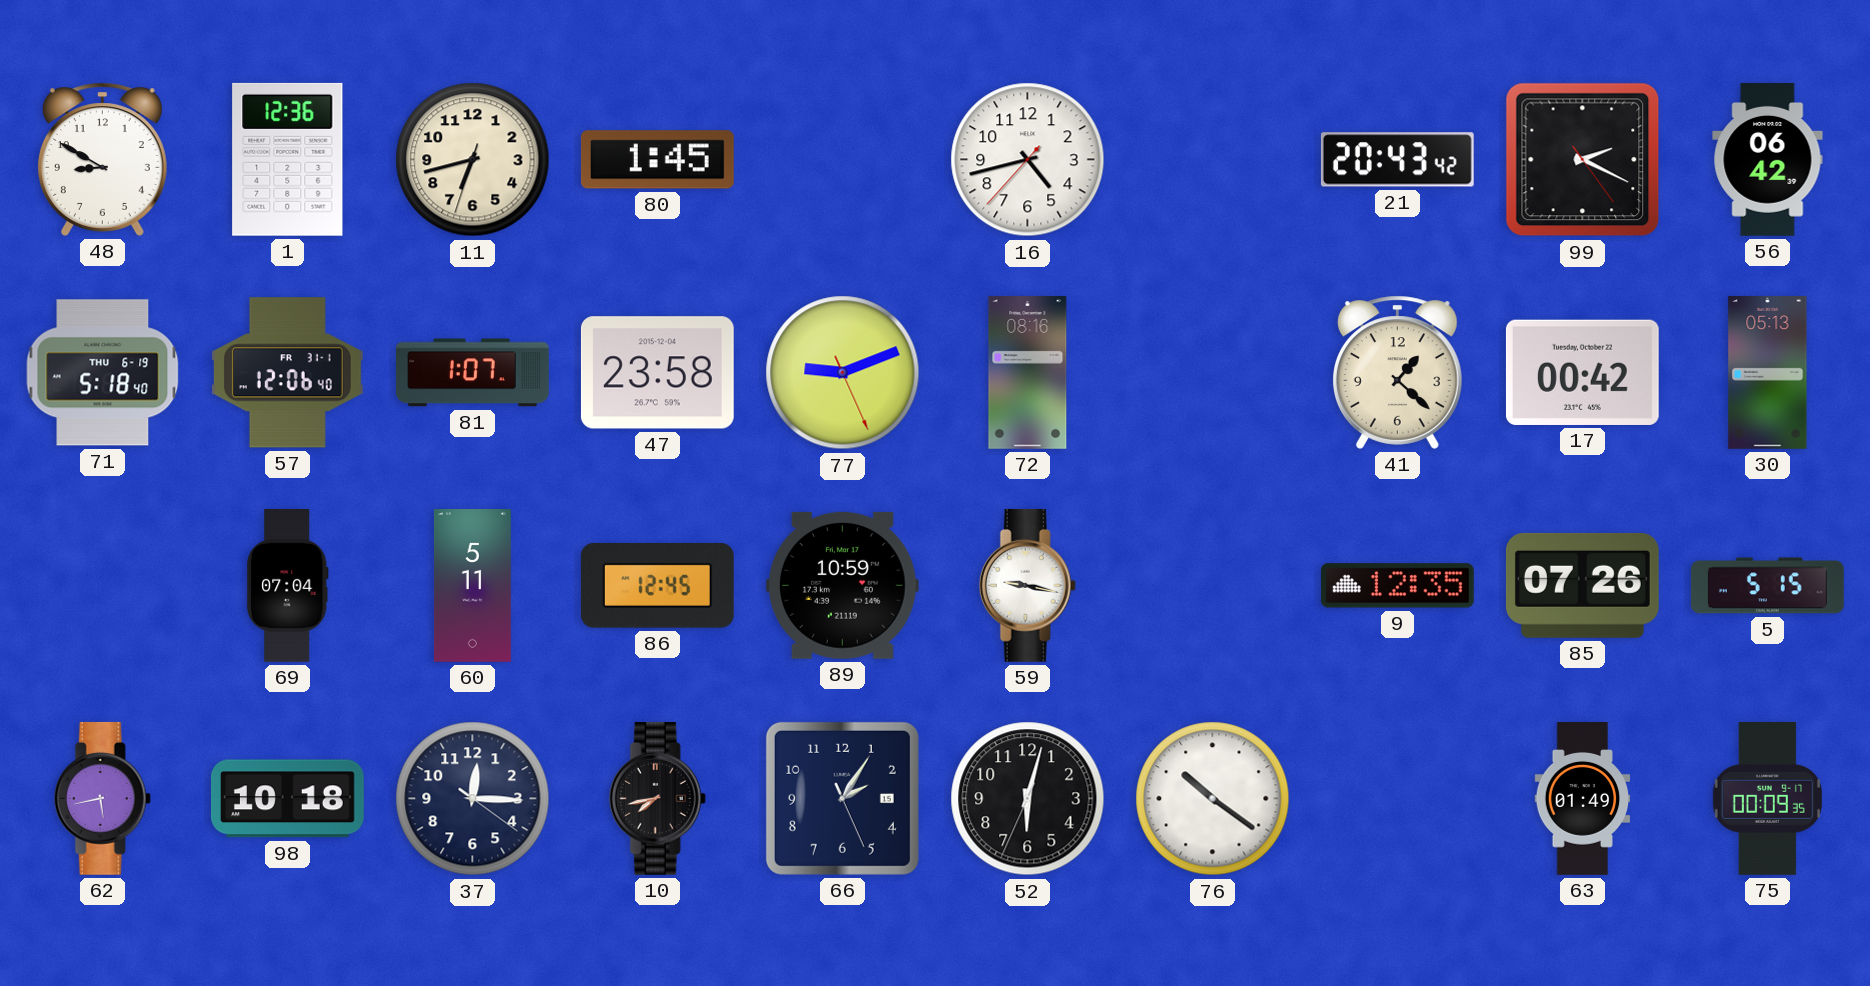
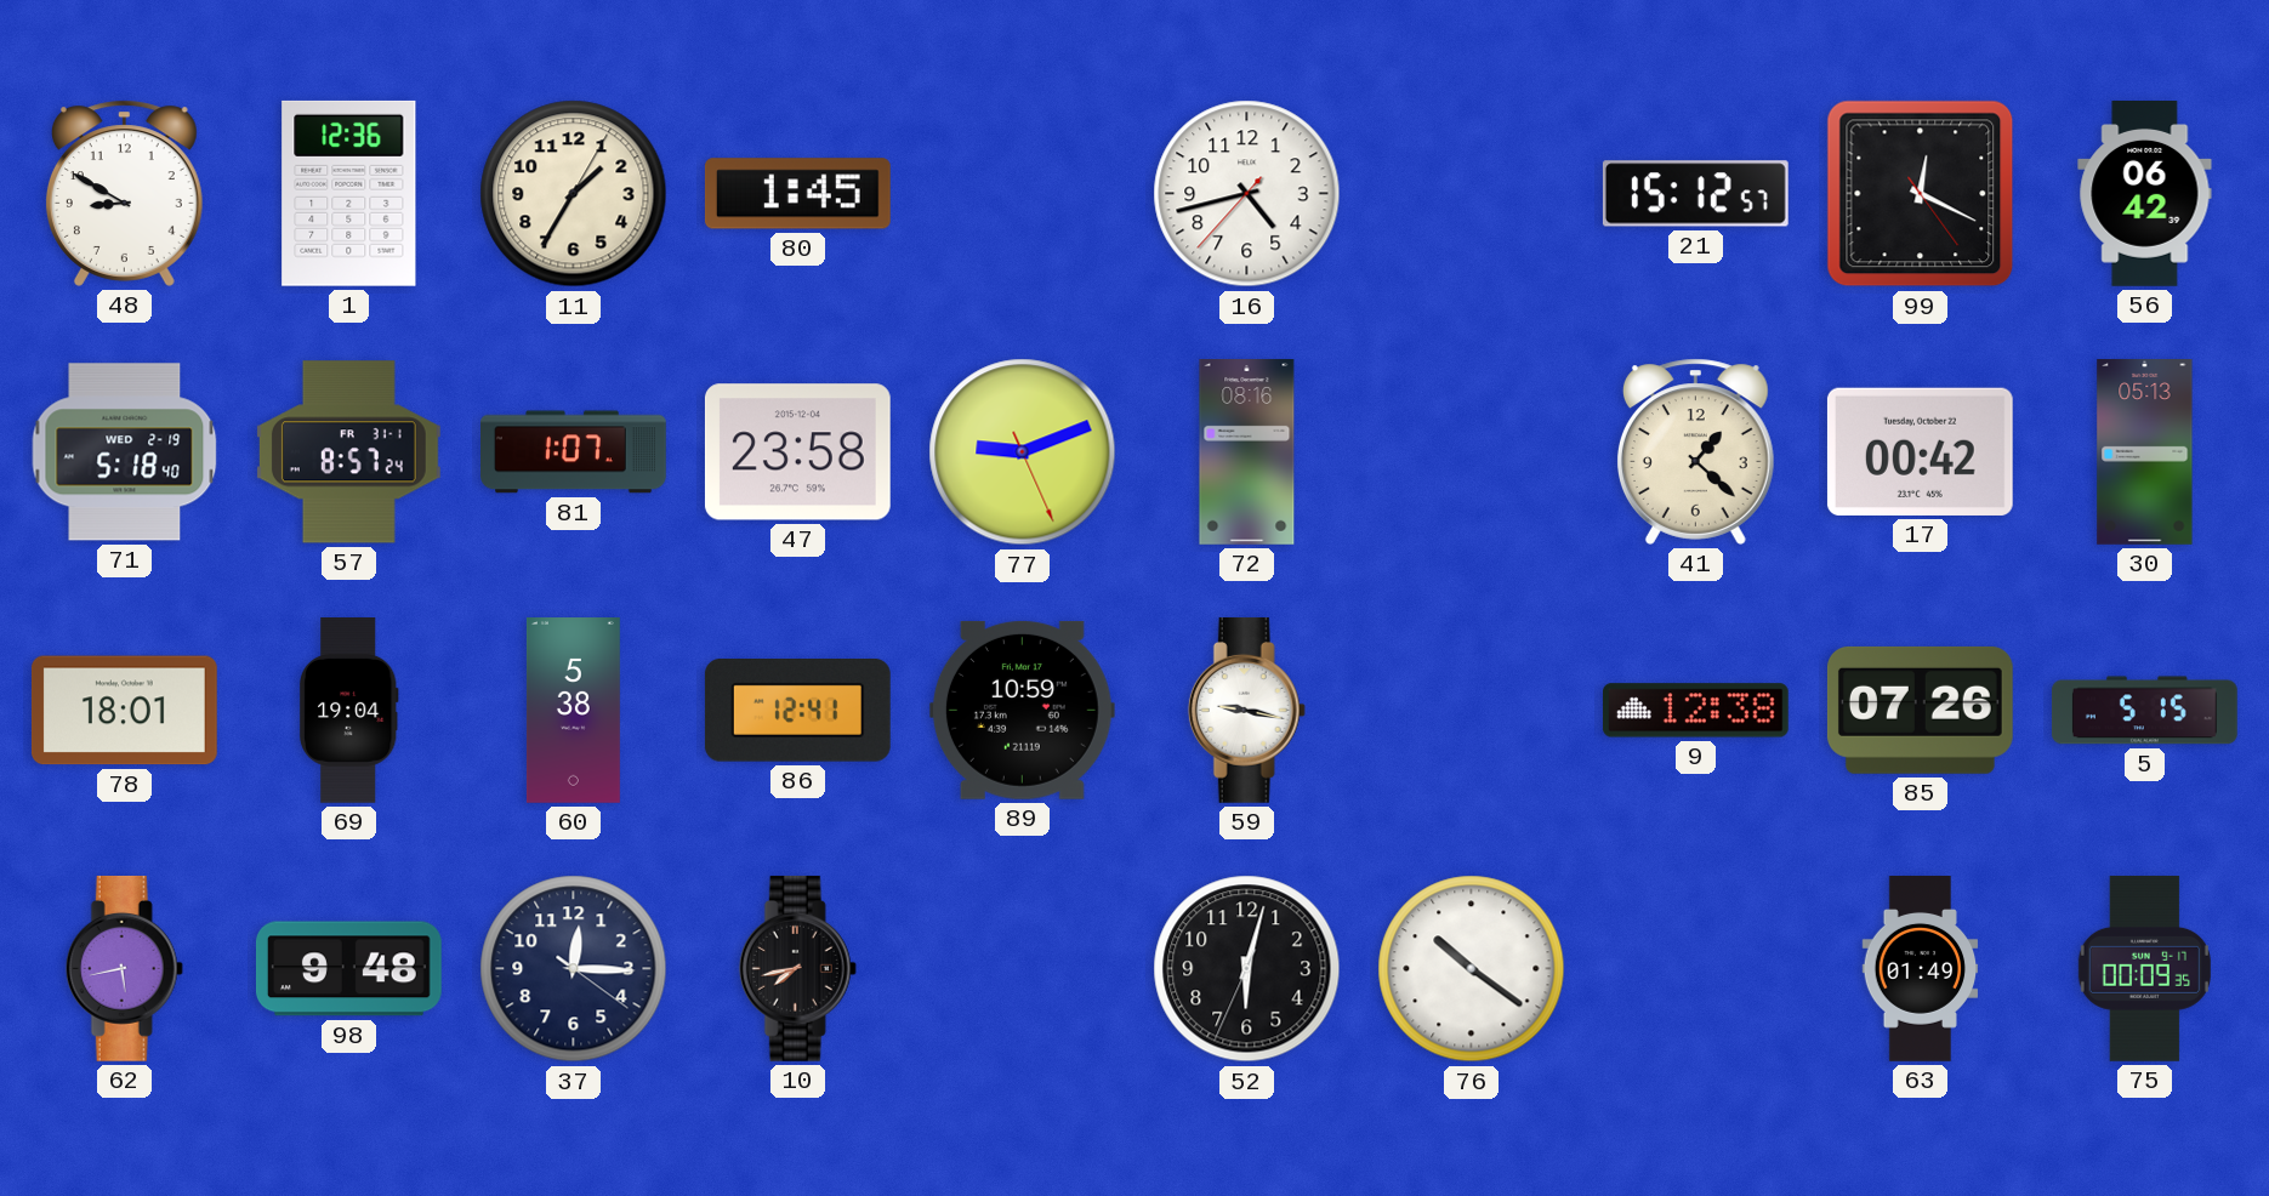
11: 6:42 -> 1:35
21: 20:43 -> 15:12
99: 2:19 -> 12:19
71 date: THU 6-19 -> WED 2-19
57: 12:06 -> 8:57
78: none -> 18:01
69: 07:04 -> 19:04
60: 5:11 -> 5:38
86: 12:45 -> 12:41
9: 12:35 -> 12:38
98: 10:18 -> 9:48
66: 2:05 -> none
